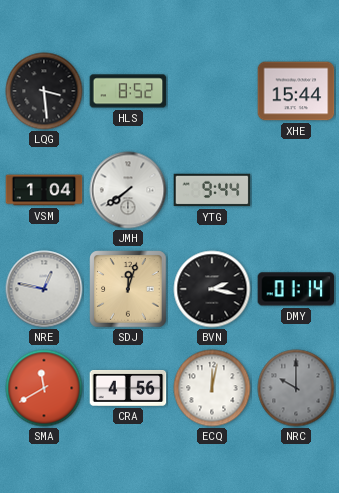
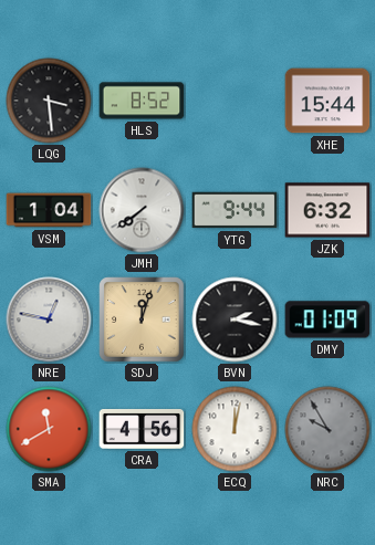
JZK: none -> 6:32
DMY: 01:14 -> 01:09
NRC: 10:00 -> 9:55
